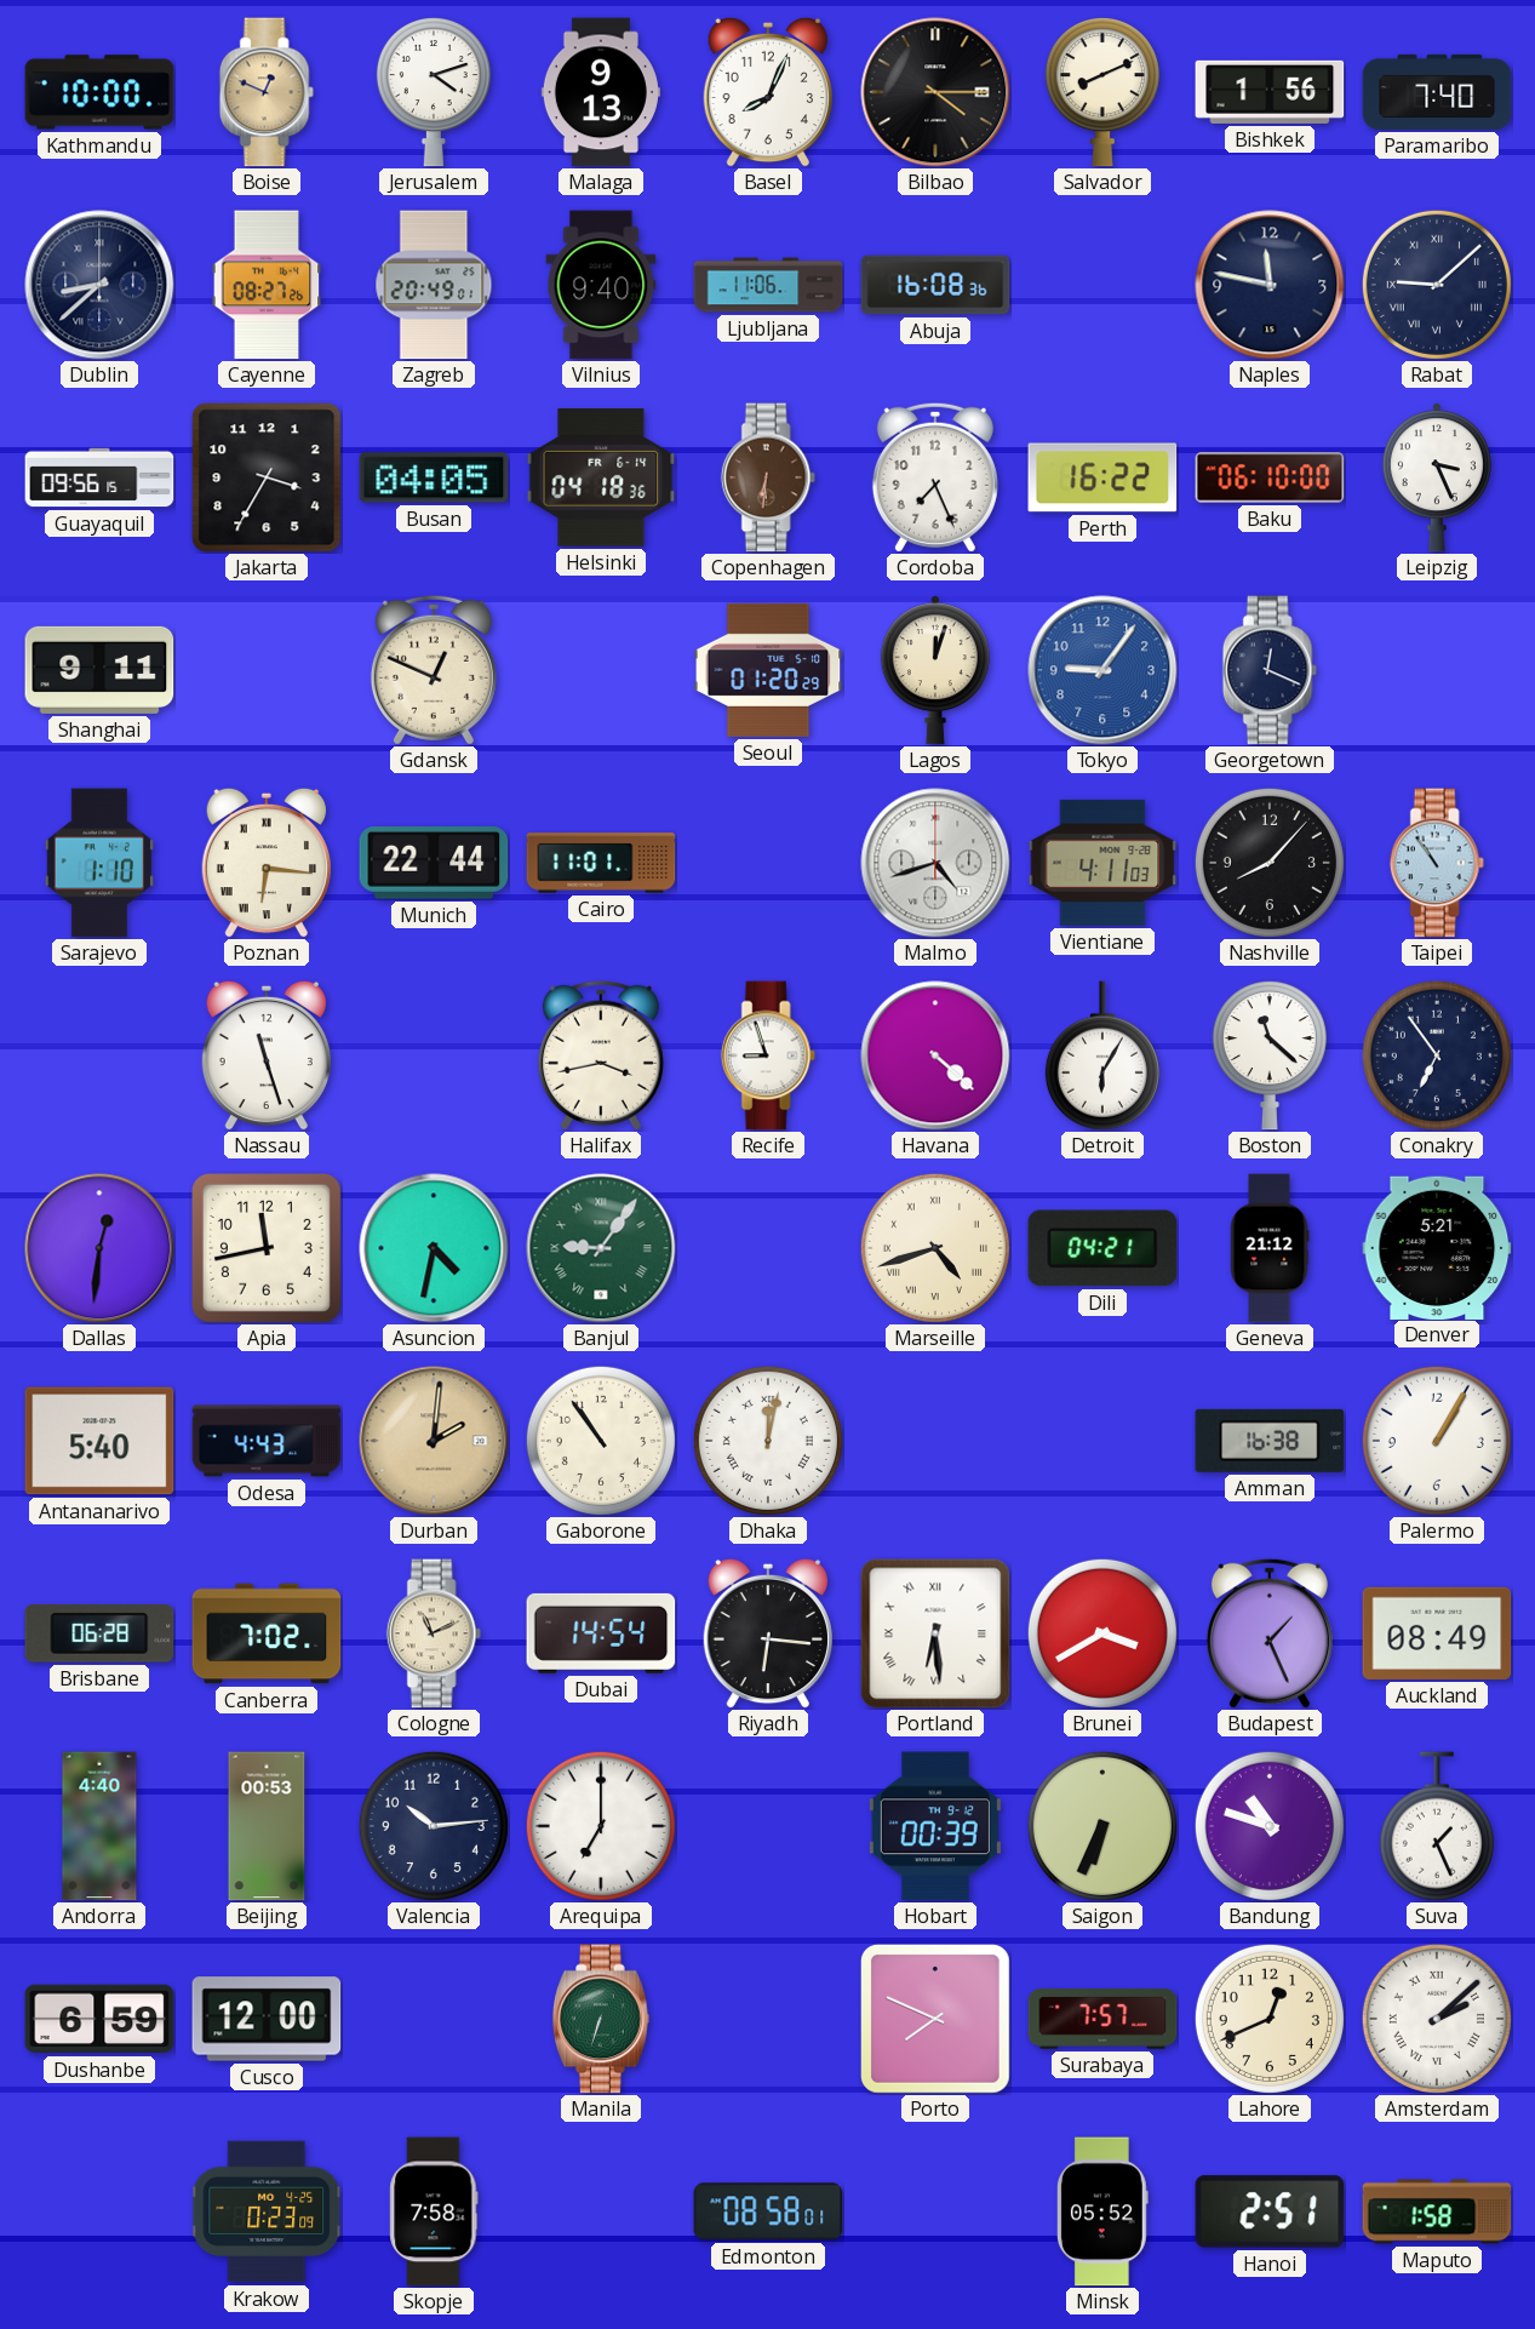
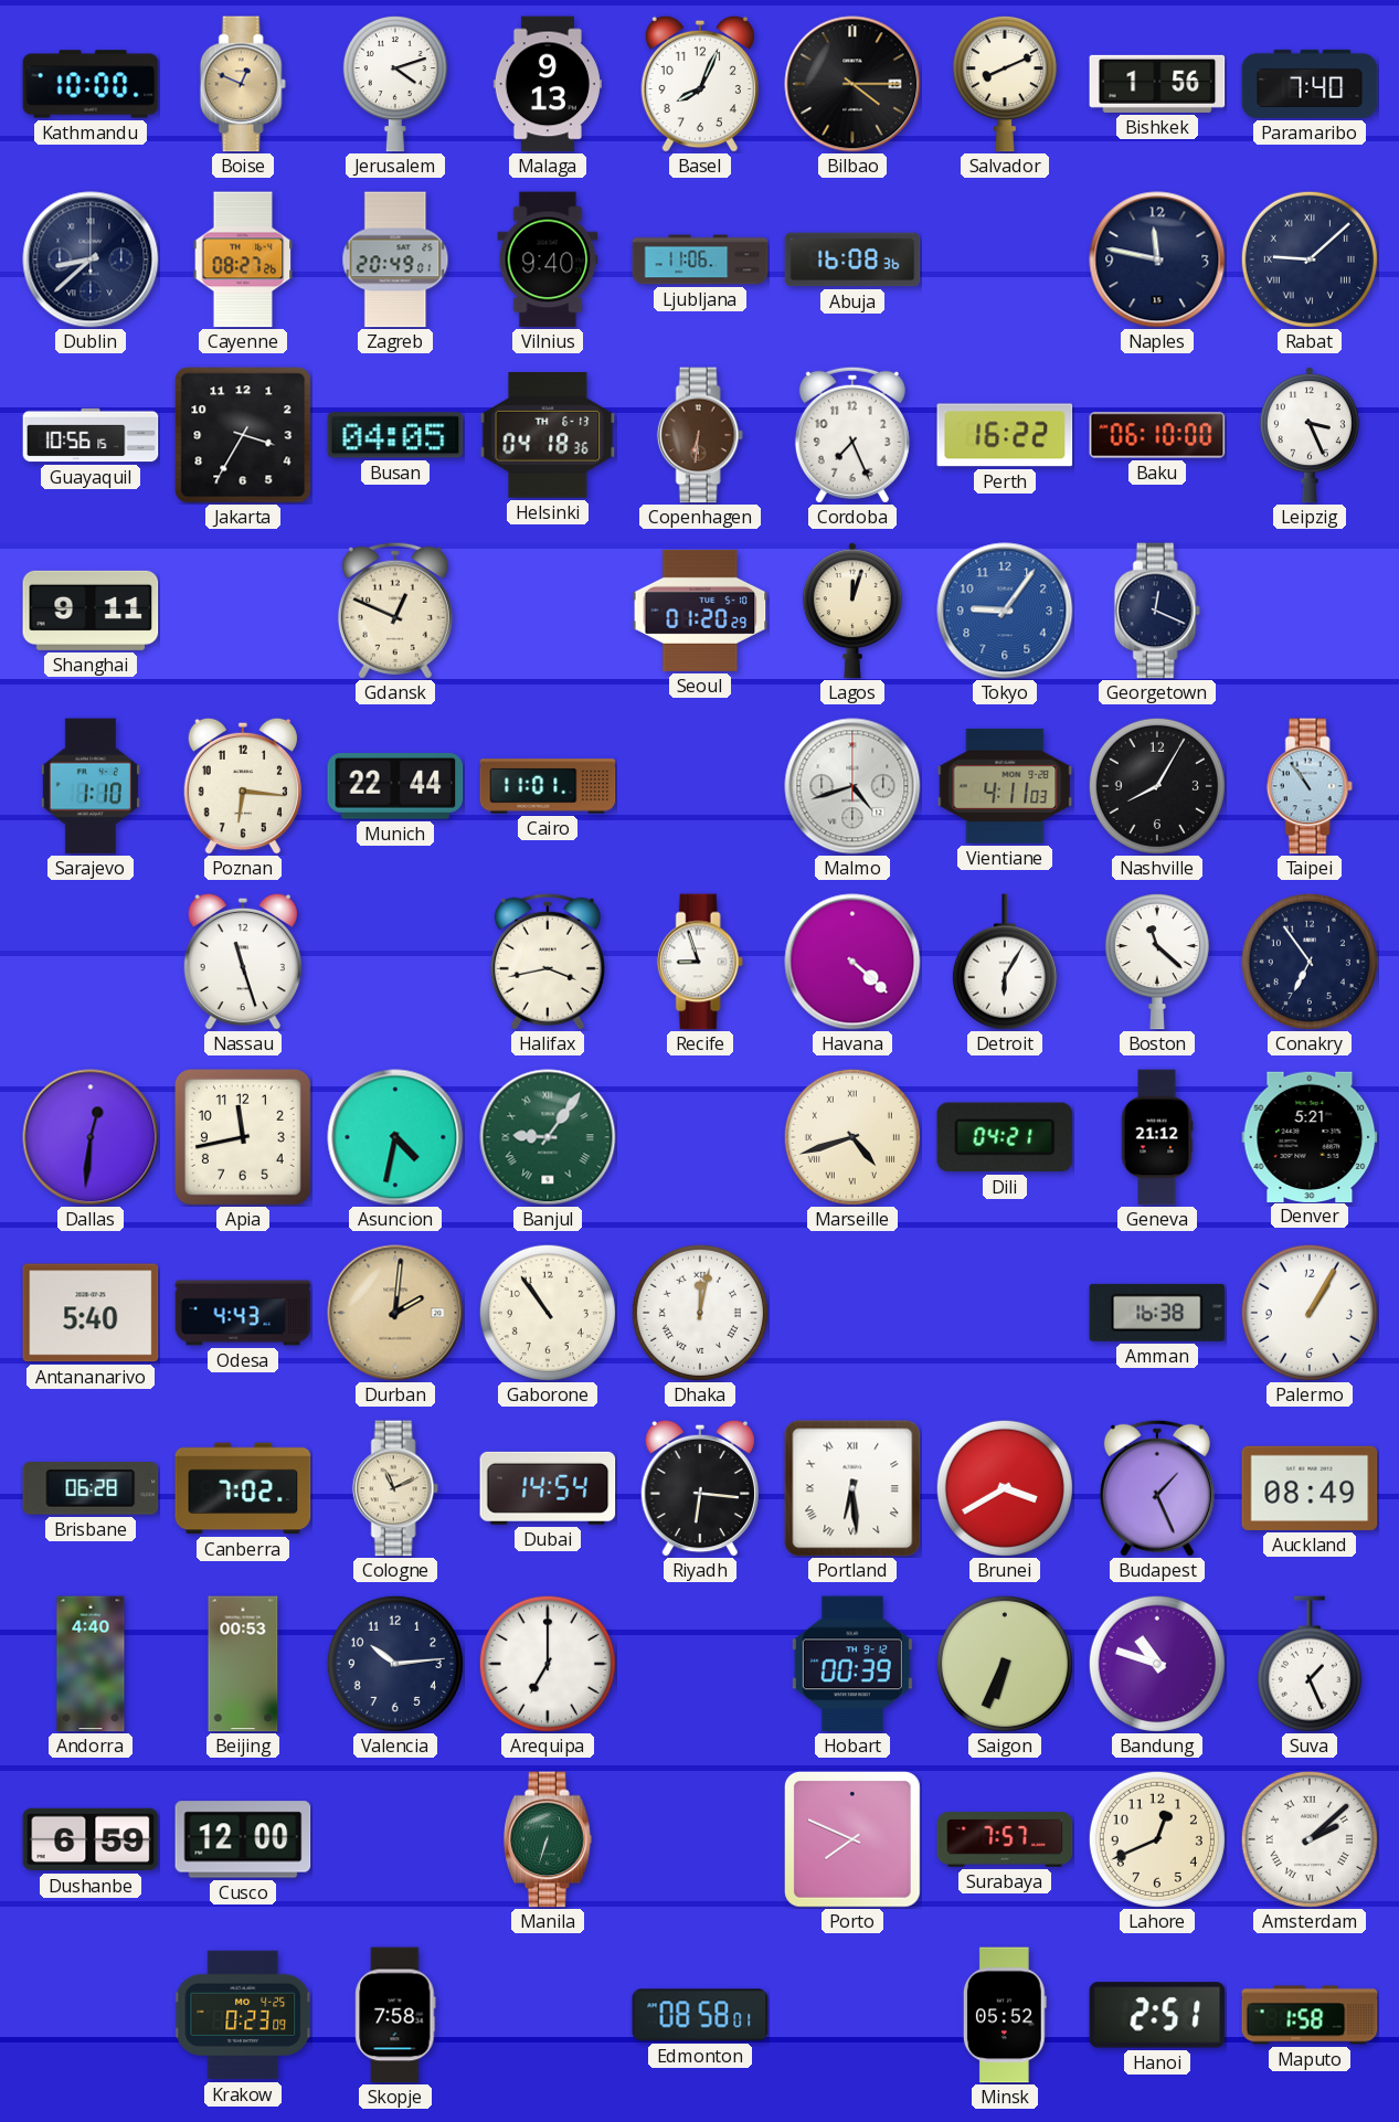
Guayaquil: 09:56 -> 10:56
Helsinki date: FR 6-14 -> TH 6-13
Poznan numerals: Roman -> Arabic
Nashville: 8:07 -> 8:05
